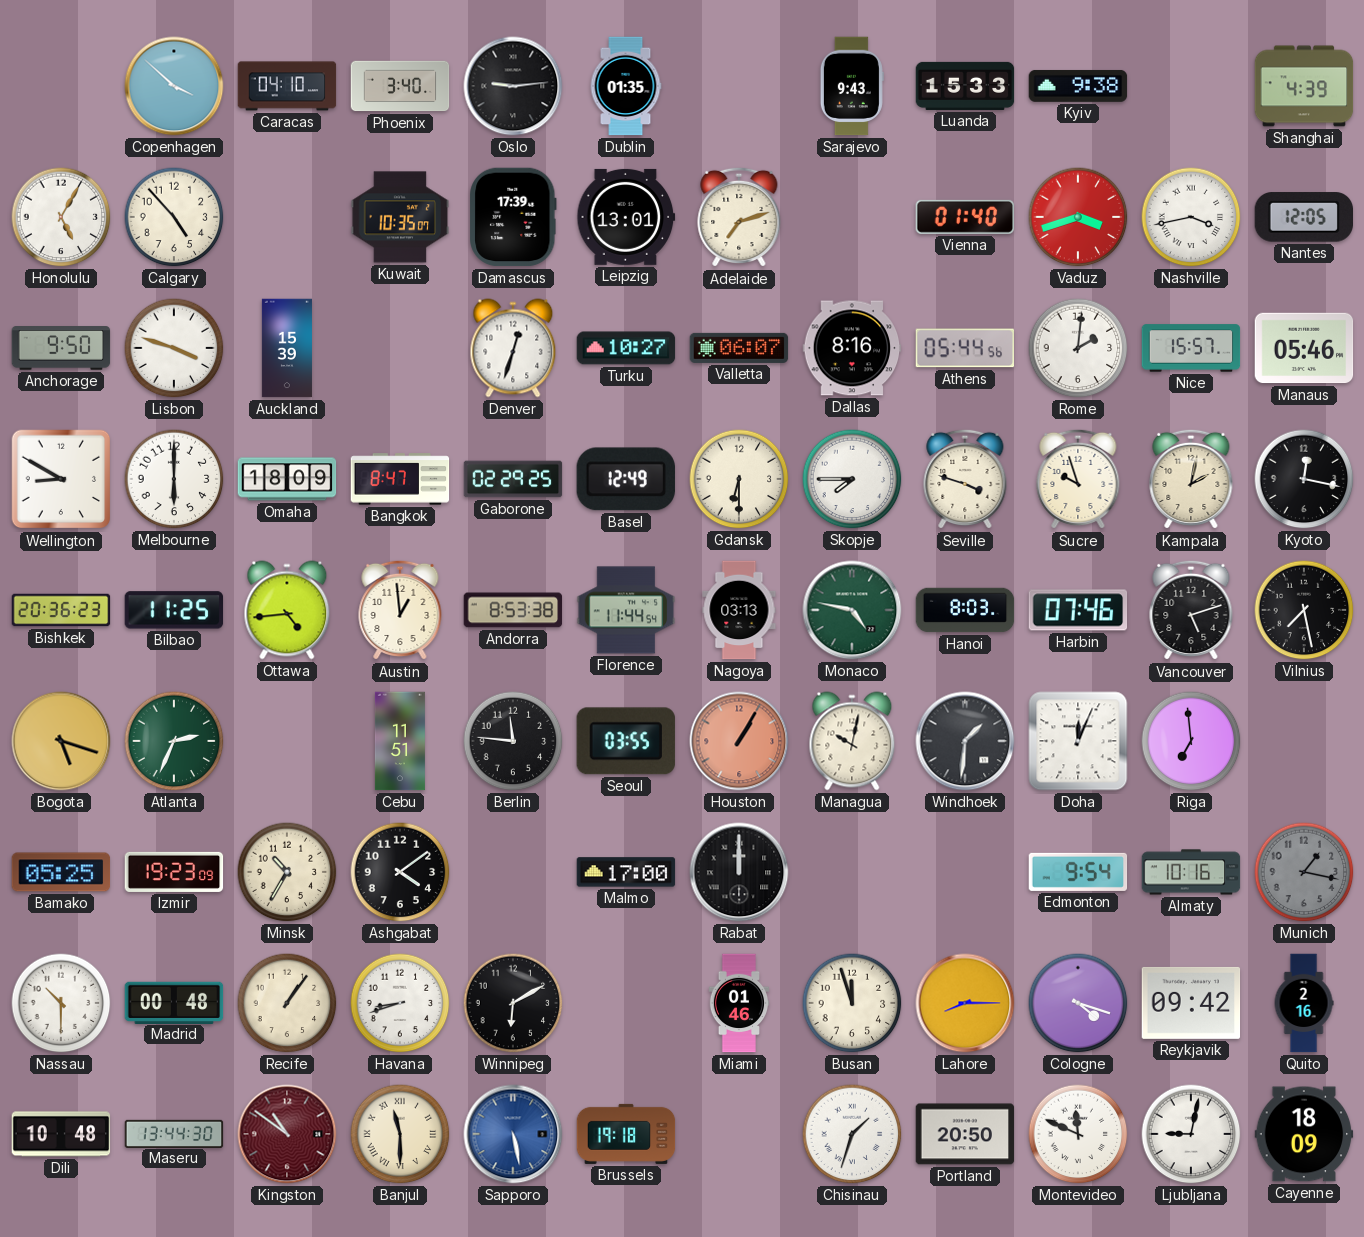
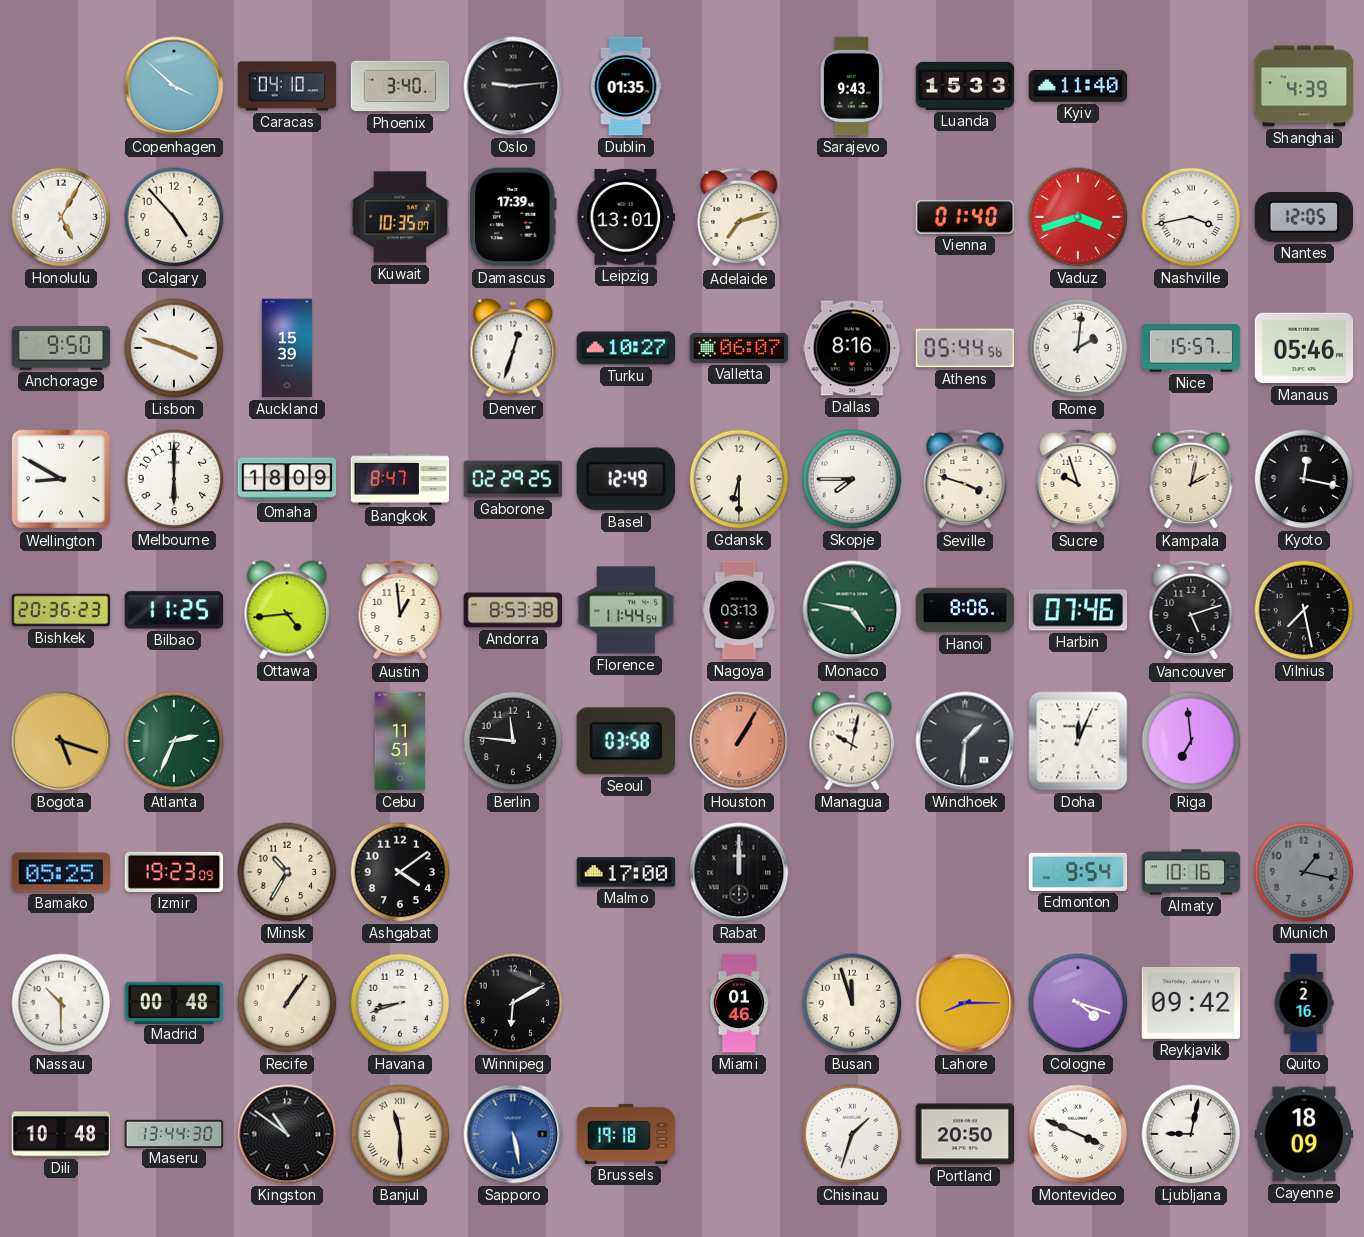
Kyiv: 9:38 -> 11:40
Hanoi: 8:03 -> 8:06
Seoul: 03:55 -> 03:58
Kingston dial: burgundy -> black
Montevideo: 11:49 -> 3:49
